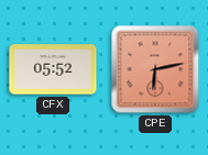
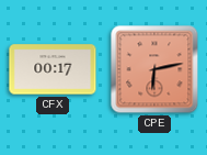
CFX: 05:52 -> 00:17
